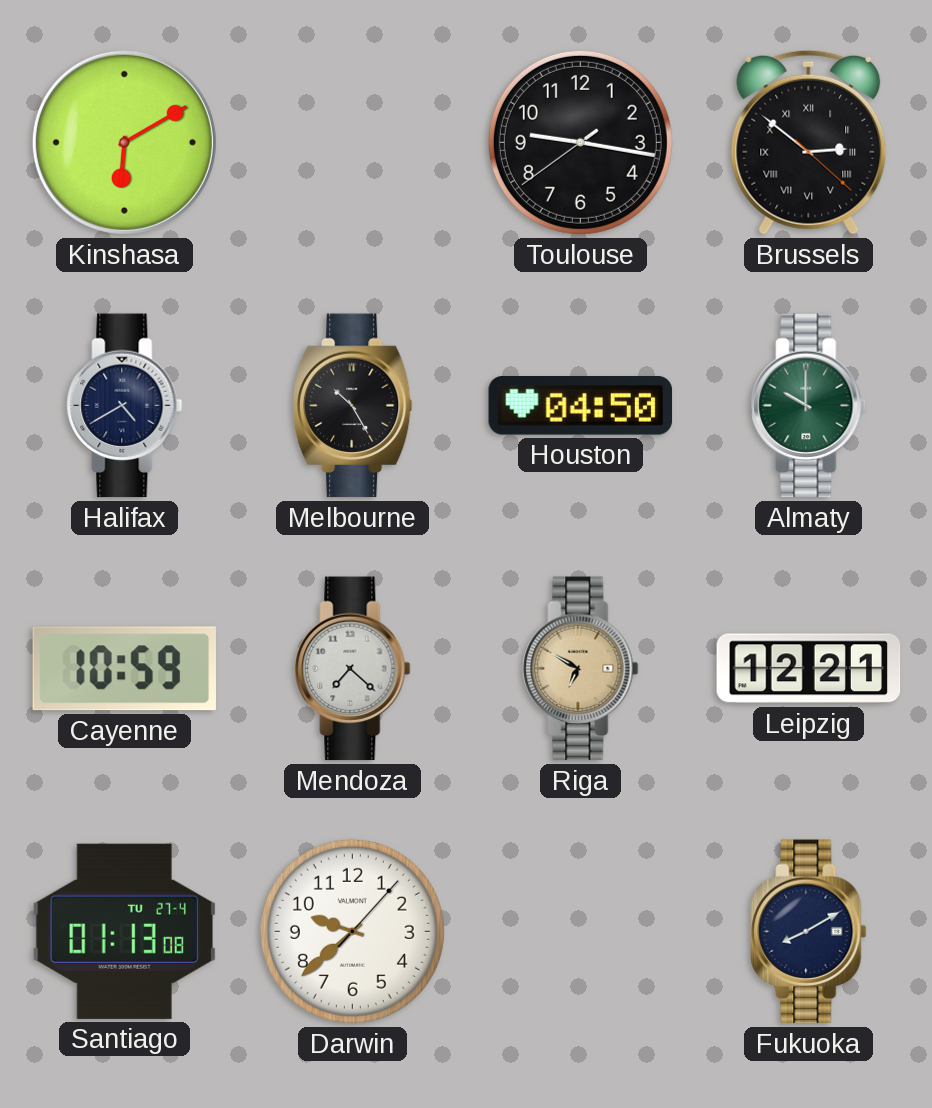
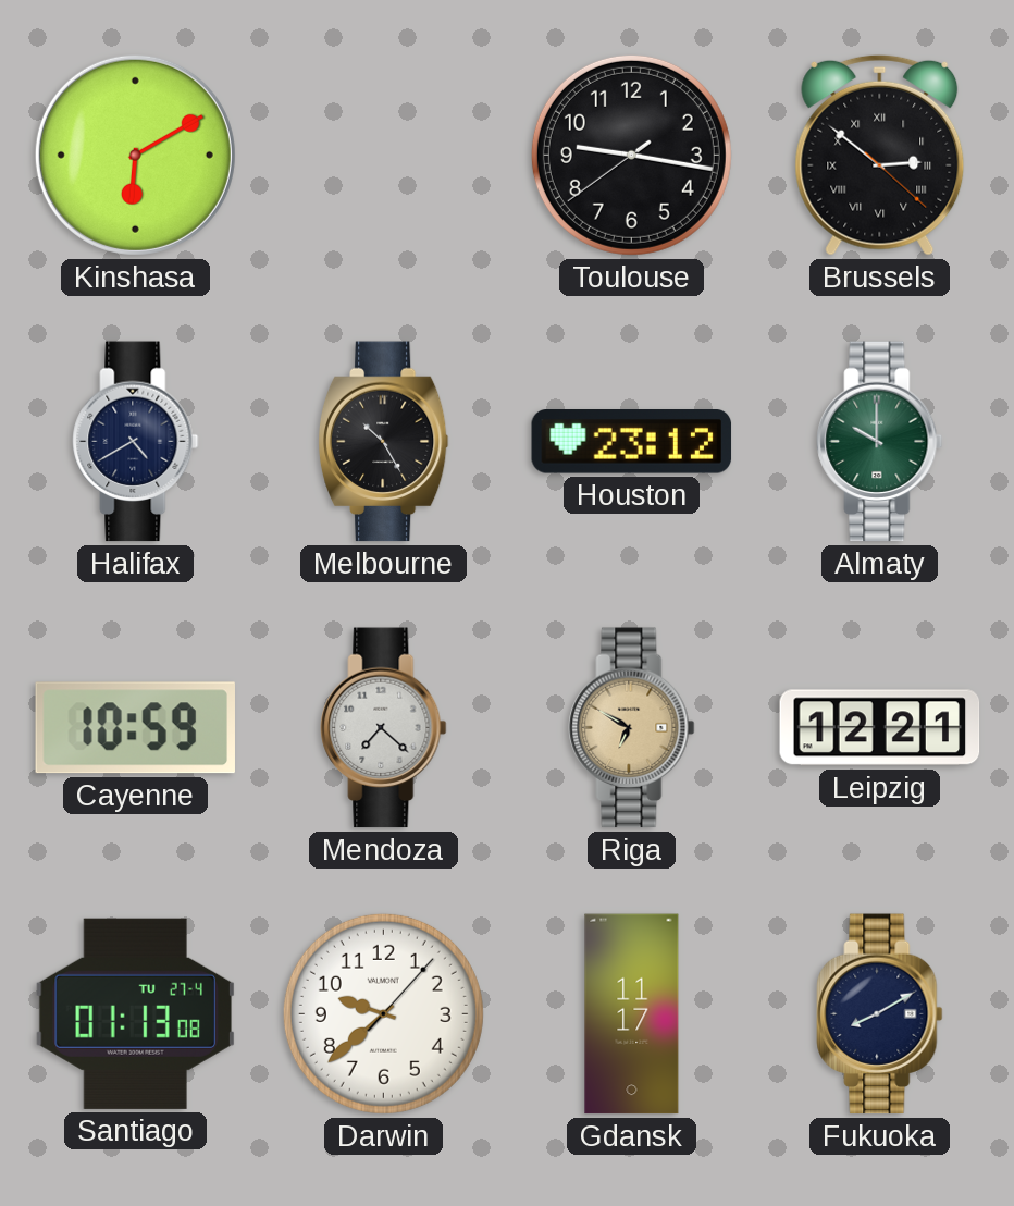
Houston: 04:50 -> 23:12
Gdansk: none -> 11:17
